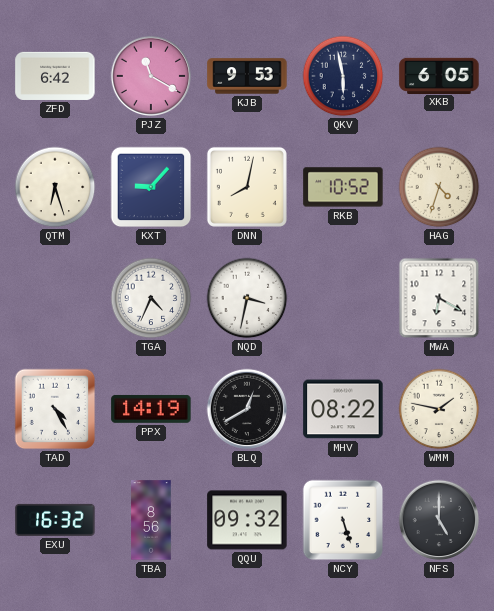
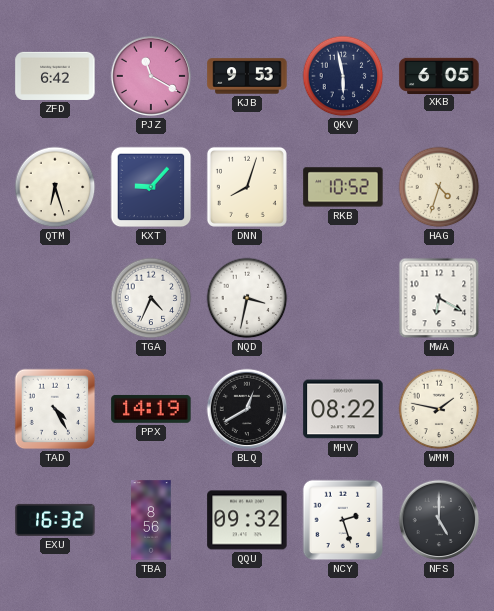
DNN: 8:02 -> 8:03
NCY: 5:27 -> 2:27
